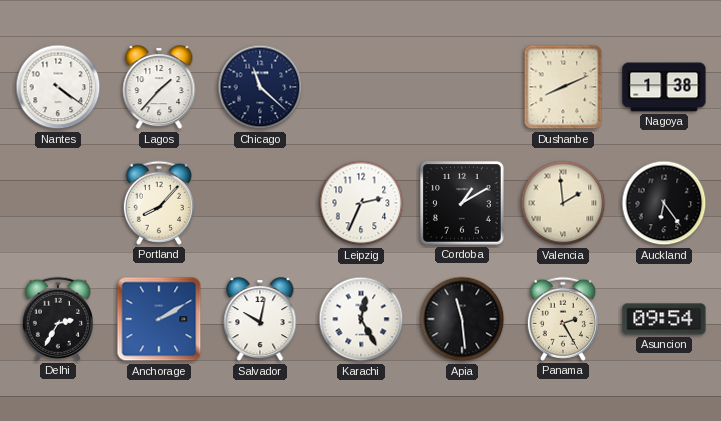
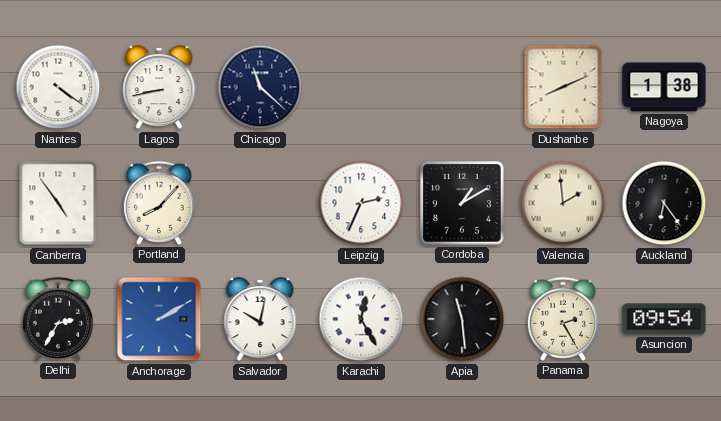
Lagos: 1:37 -> 8:43
Canberra: none -> 4:54
